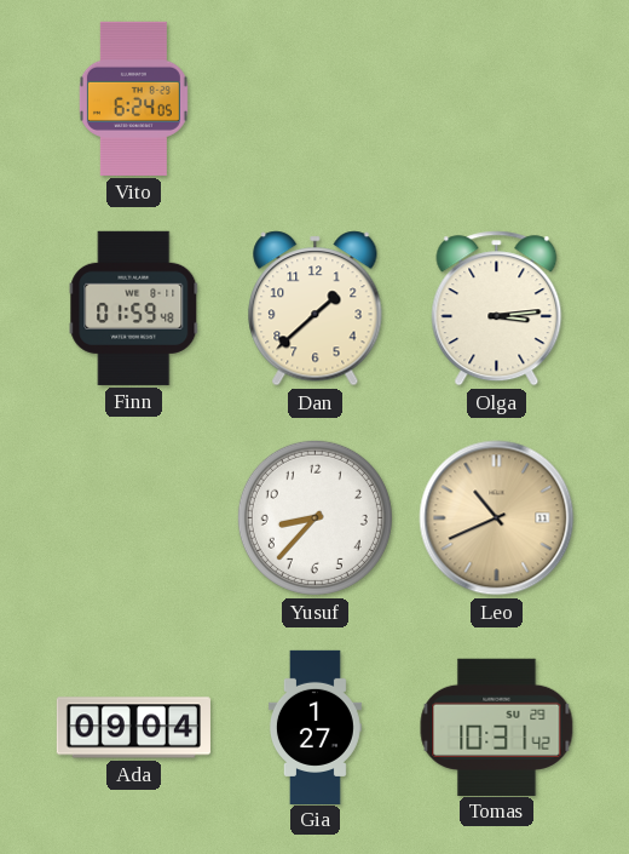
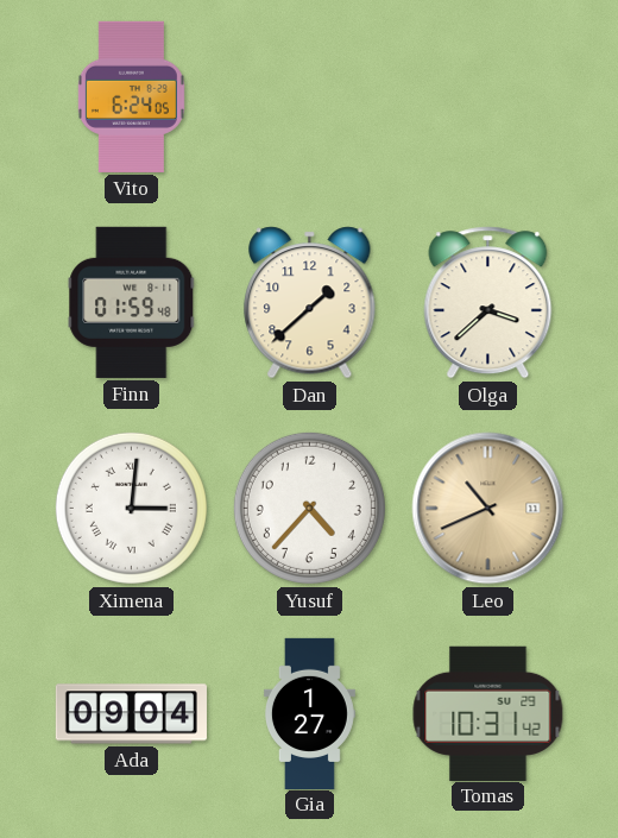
Olga: 3:14 -> 3:38
Ximena: none -> 3:01
Yusuf: 8:37 -> 4:37
